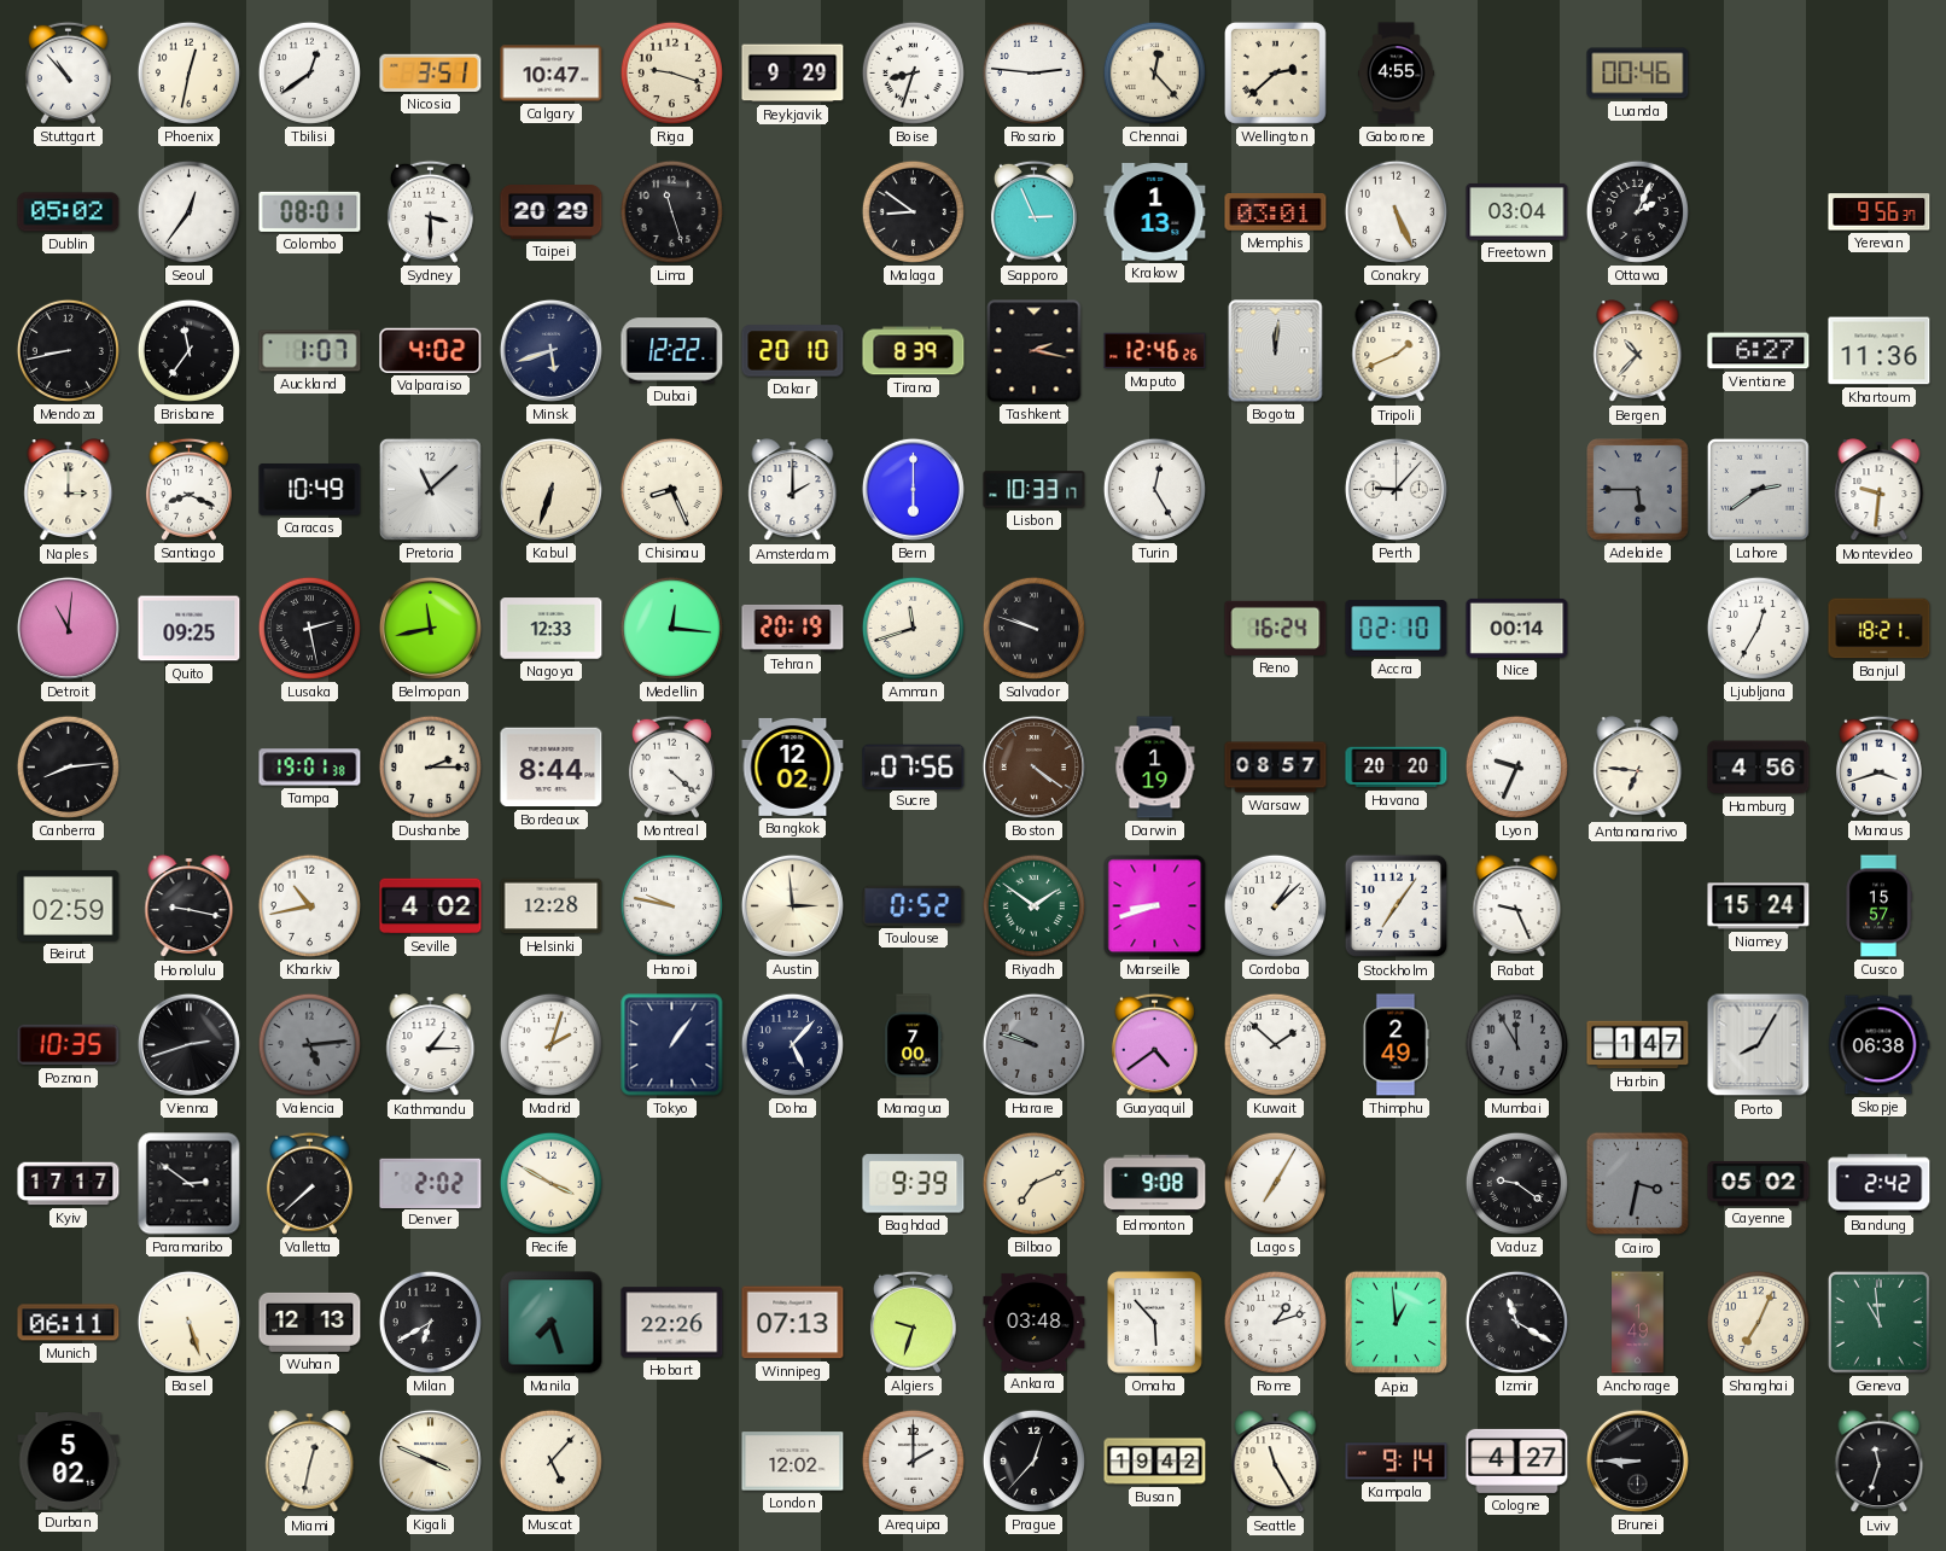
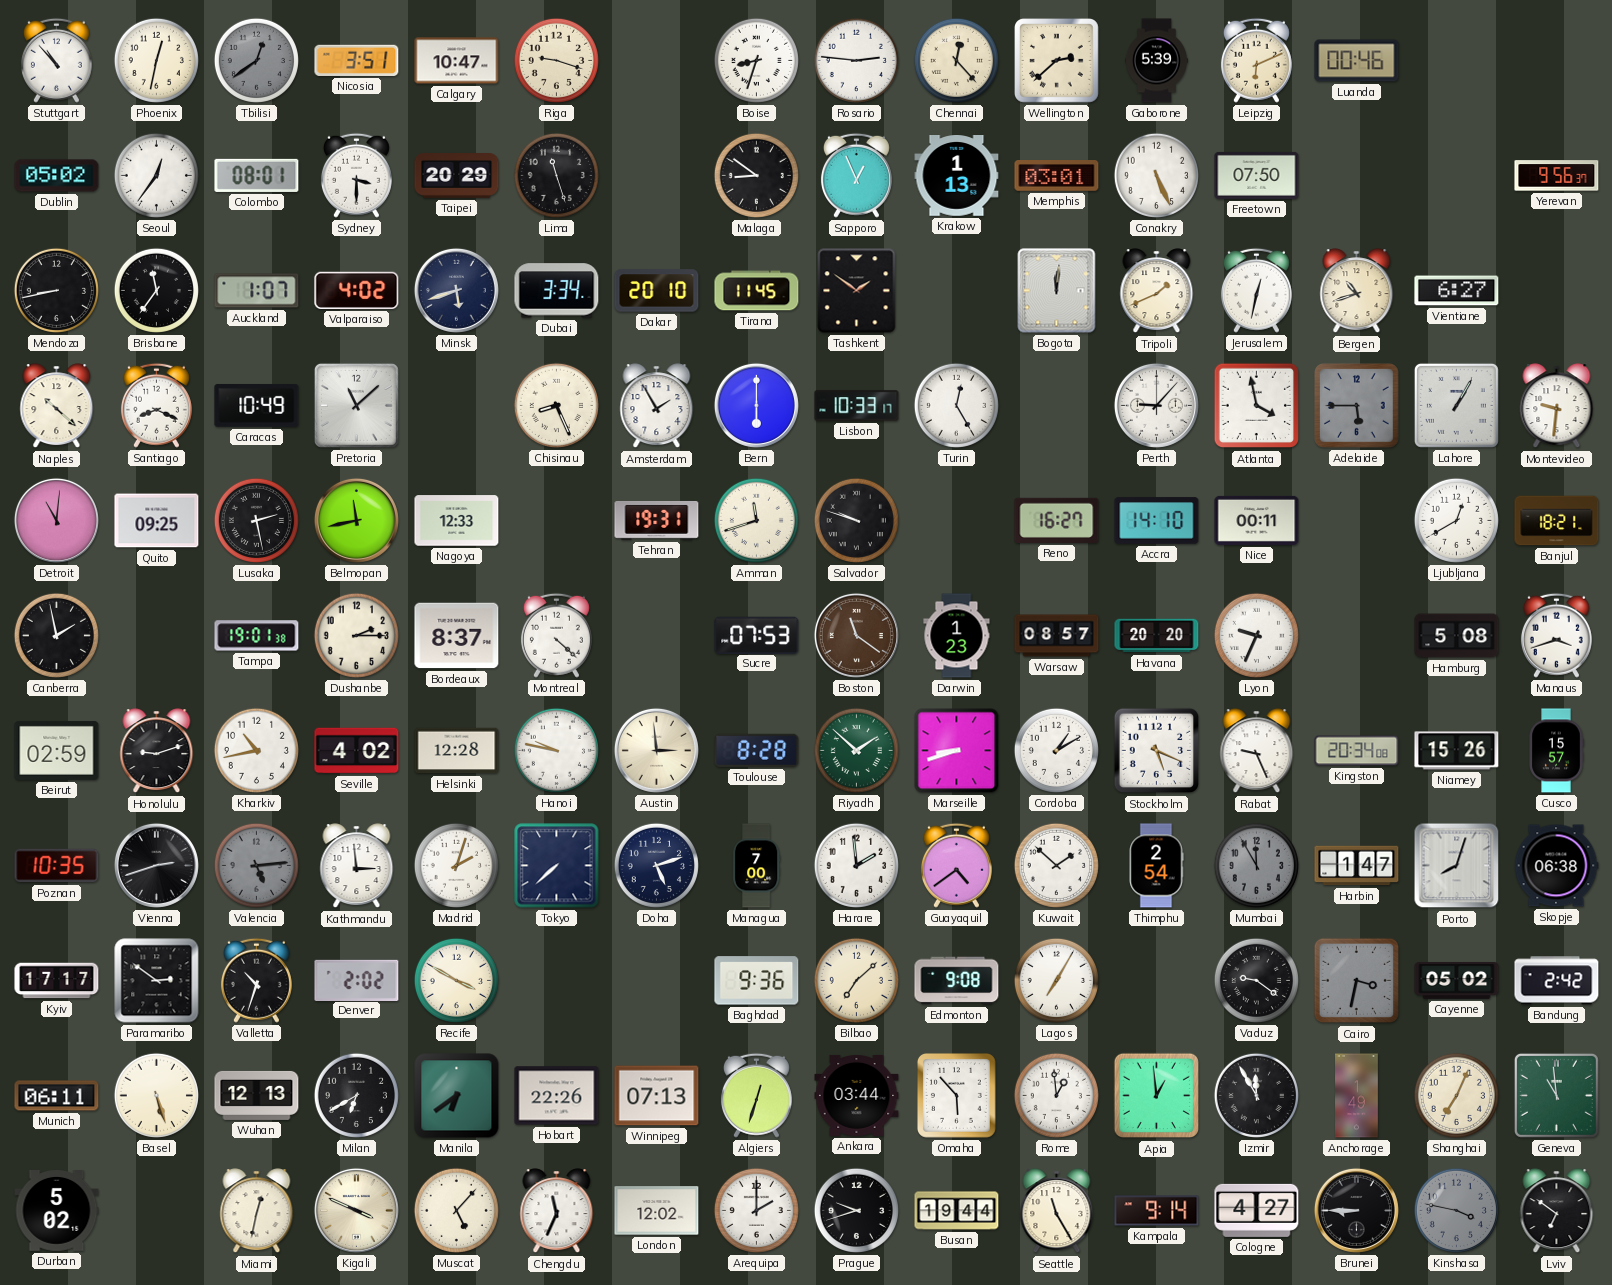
Tbilisi dial: white -> grey
Reykjavik: 9:29 -> none
Gaborone: 4:55 -> 5:39
Leipzig: none -> 6:11
Sapporo: 2:56 -> 12:56
Freetown: 03:04 -> 07:50
Ottawa: 2:04 -> none
Dubai: 12:22 -> 3:34
Tirana: 8:39 -> 11:45
Tashkent: 2:17 -> 1:51
Maputo: 12:46 -> none
Jerusalem: none -> 12:32
Bergen: 10:37 -> 10:42
Khartoum: 11:36 -> none
Naples: 3:00 -> 10:22
Kabul: 6:33 -> none
Amsterdam: 2:00 -> 1:55
Atlanta: none -> 3:58
Lahore: 2:39 -> 1:05
Medellin: 12:16 -> none
Tehran: 20:19 -> 19:31
Reno: 16:24 -> 16:27
Accra: 02:10 -> 14:10
Nice: 00:14 -> 00:11
Ljubljana: 12:35 -> 12:40
Canberra: 8:14 -> 1:58
Bordeaux: 8:44 -> 8:37
Bangkok: 12:02 -> none
Sucre: 07:56 -> 07:53
Boston: 4:21 -> 11:21
Darwin: 1:19 -> 1:23
Antananarivo: 6:46 -> none
Hamburg: 4:56 -> 5:08
Honolulu: 9:17 -> 9:12
Toulouse: 0:52 -> 8:28
Riyadh: 1:51 -> 1:52
Cordoba: 1:08 -> 1:10
Stockholm: 7:06 -> 5:19
Kingston: none -> 20:34
Niamey: 15:24 -> 15:26
Kathmandu: 1:15 -> 2:59
Tokyo: 1:06 -> 7:38
Doha: 5:07 -> 5:12
Harare: 9:48 -> 1:59
Harare dial: grey -> white
Thimphu: 2:49 -> 2:54
Porto: 8:05 -> 8:03
Valletta: 7:38 -> 10:33
Baghdad: 9:39 -> 9:36
Bilbao: 7:11 -> 7:08
Manila: 7:27 -> 6:39
Algiers: 9:33 -> 12:33
Ankara: 03:48 -> 03:44
Rome: 1:12 -> 12:59
Izmir: 11:20 -> 11:55
Chengdu: none -> 11:34
Prague: 12:37 -> 9:42
Busan: 19:42 -> 19:44
Kinshasa: none -> 3:47
Lviv: 11:33 -> 6:51
